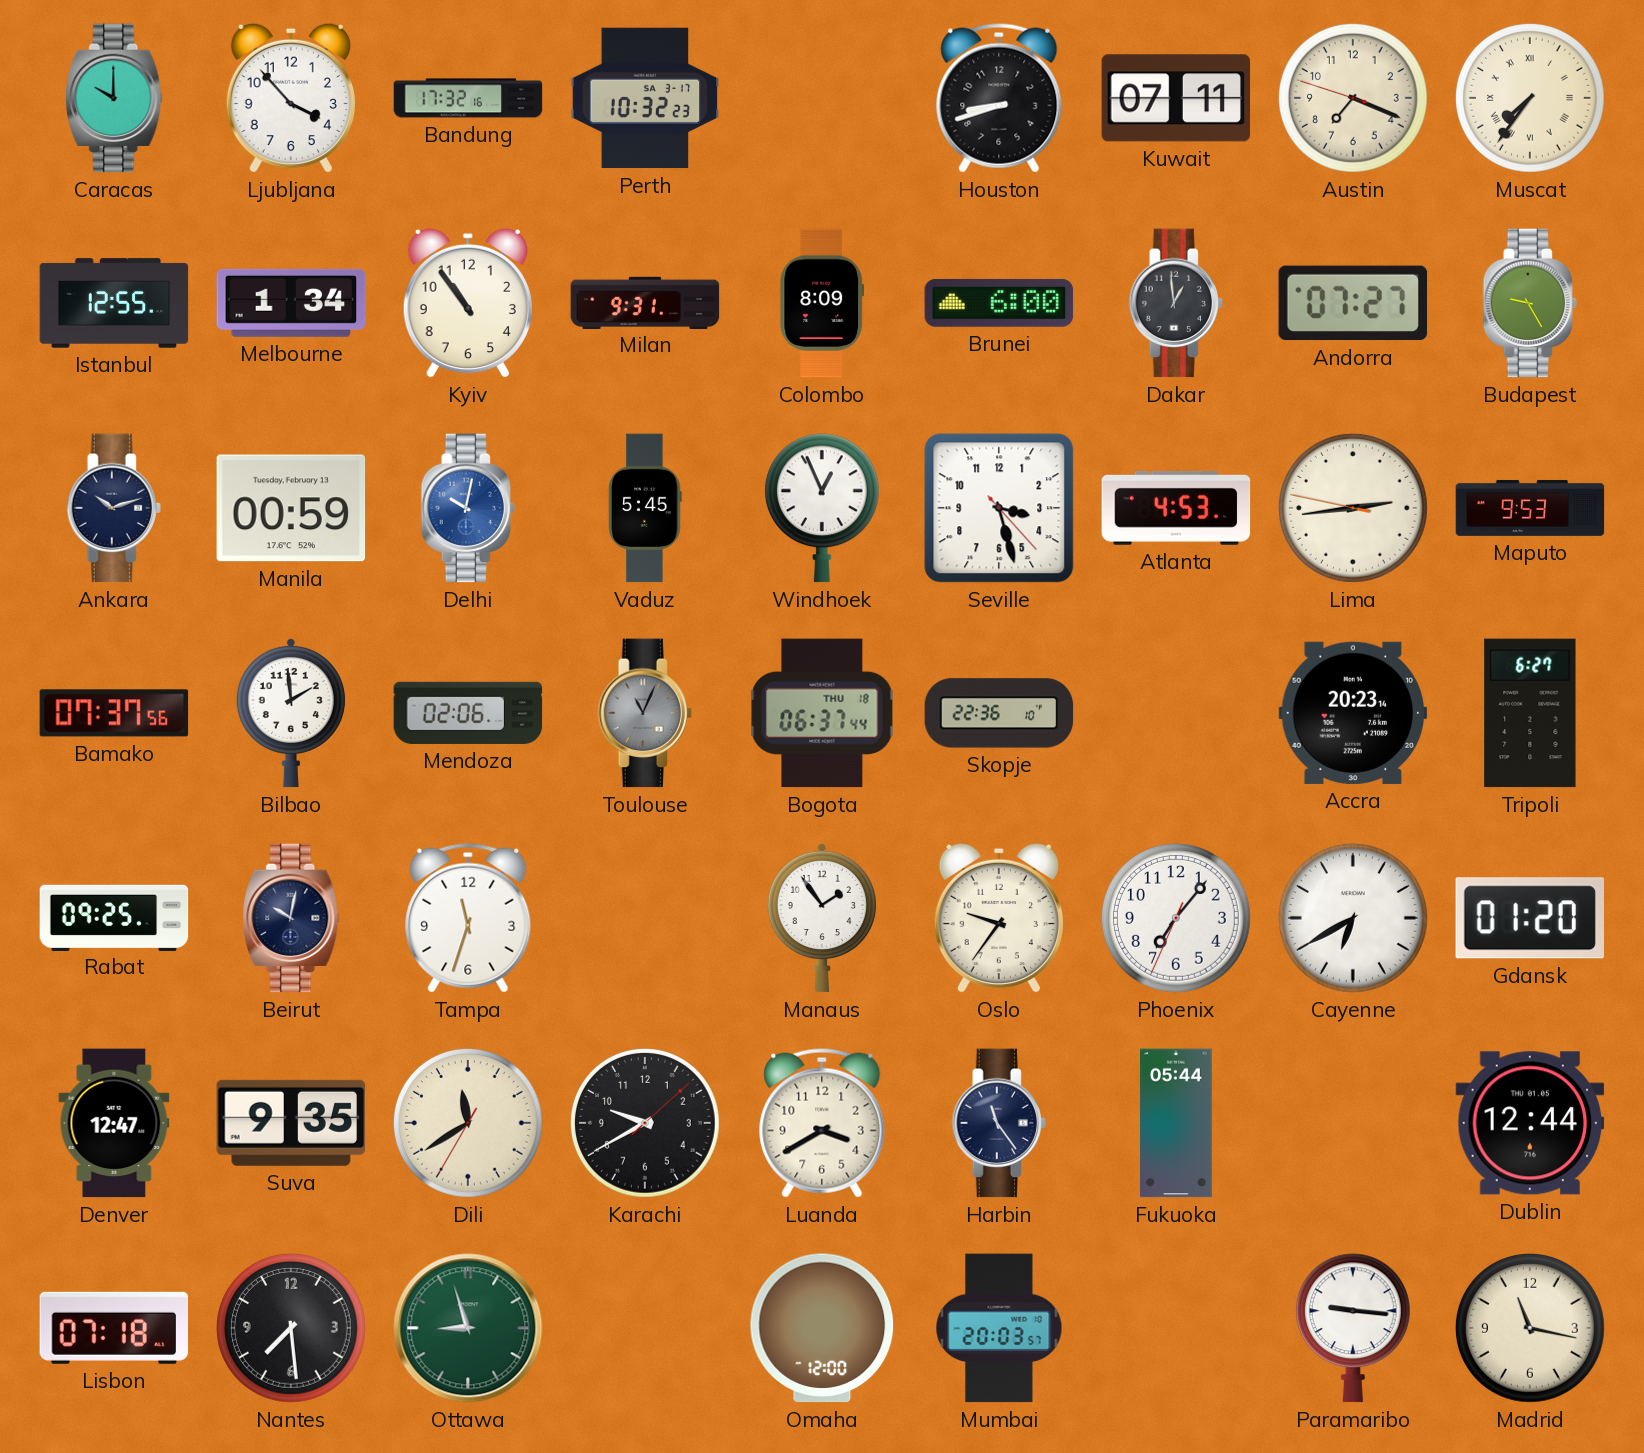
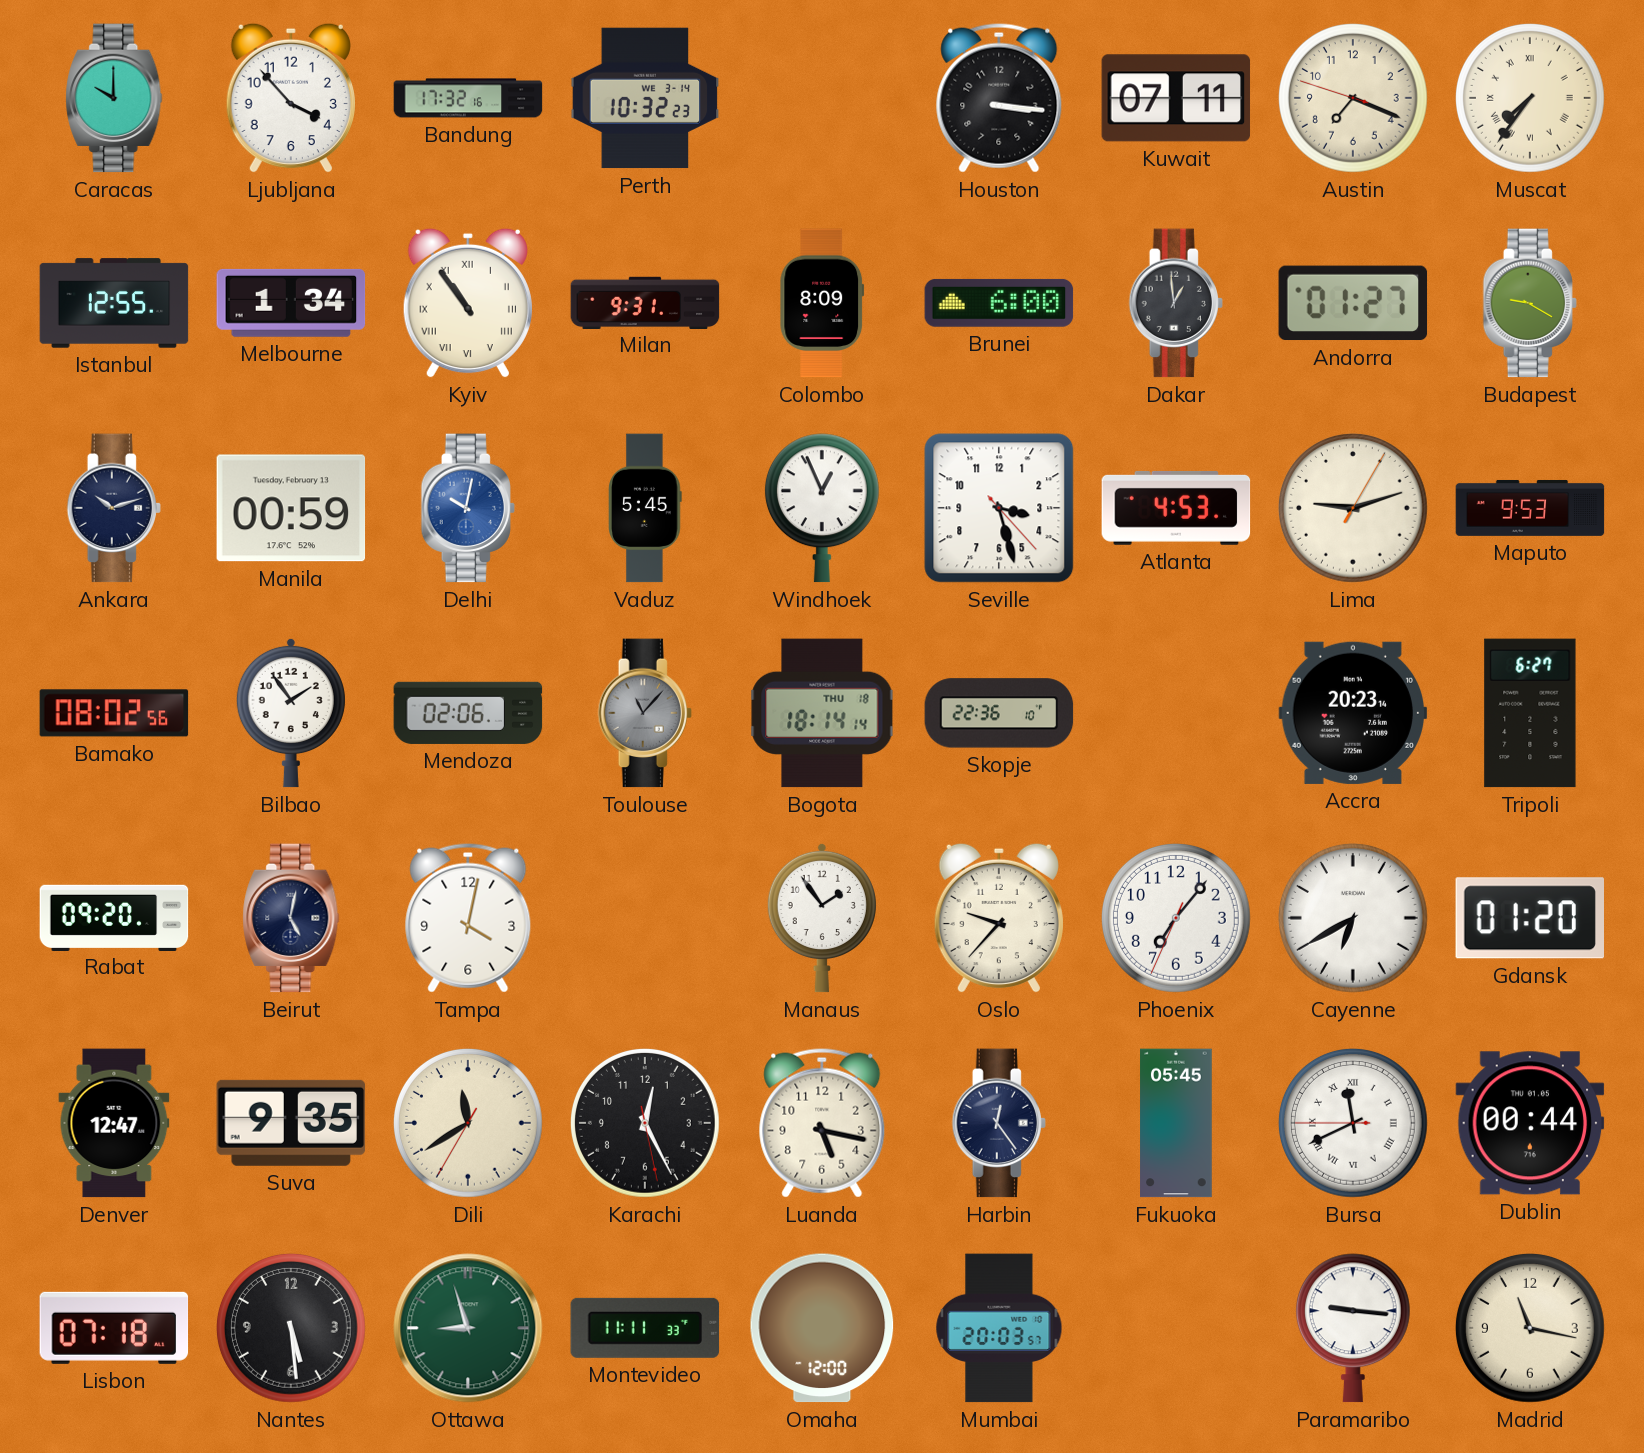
Perth date: SA 3-17 -> WE 3-14
Houston: 8:42 -> 3:16
Kyiv numerals: Arabic -> Roman
Andorra: 07:27 -> 01:27
Budapest: 9:25 -> 9:20
Lima: 2:43 -> 9:12
Bamako: 07:37 -> 08:02
Bilbao: 1:59 -> 1:54
Toulouse: 11:04 -> 11:07
Bogota: 06:37 -> 18:14
Rabat: 09:25 -> 09:20
Beirut: 10:02 -> 5:02
Tampa: 11:33 -> 4:02
Oslo: 9:36 -> 9:37
Karachi: 9:40 -> 12:25
Luanda: 3:40 -> 5:17
Harbin: 11:24 -> 12:24
Fukuoka: 05:44 -> 05:45
Bursa: none -> 11:40
Dublin: 12:44 -> 00:44
Nantes: 7:29 -> 5:29
Montevideo: none -> 11:11
